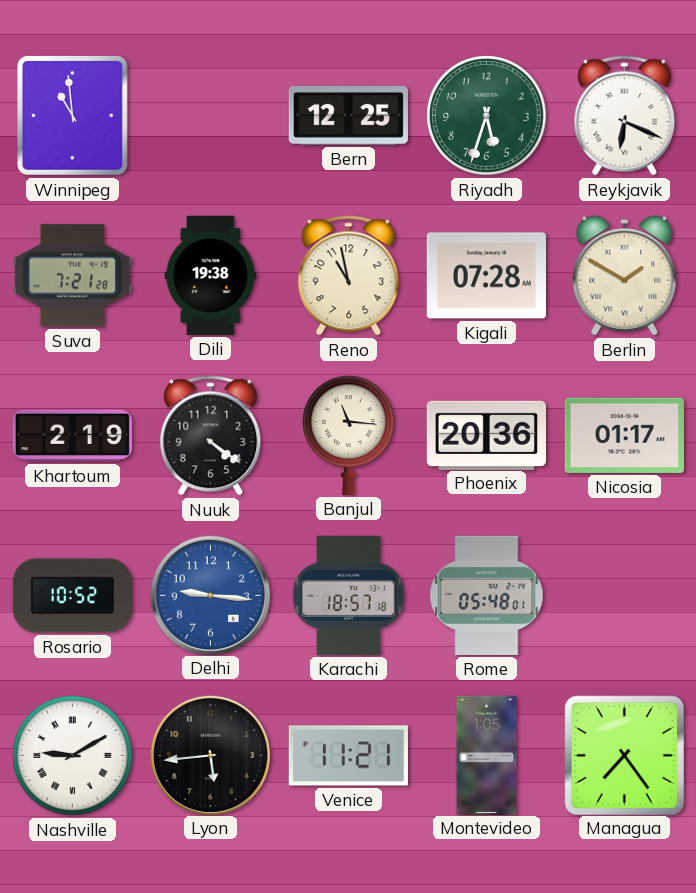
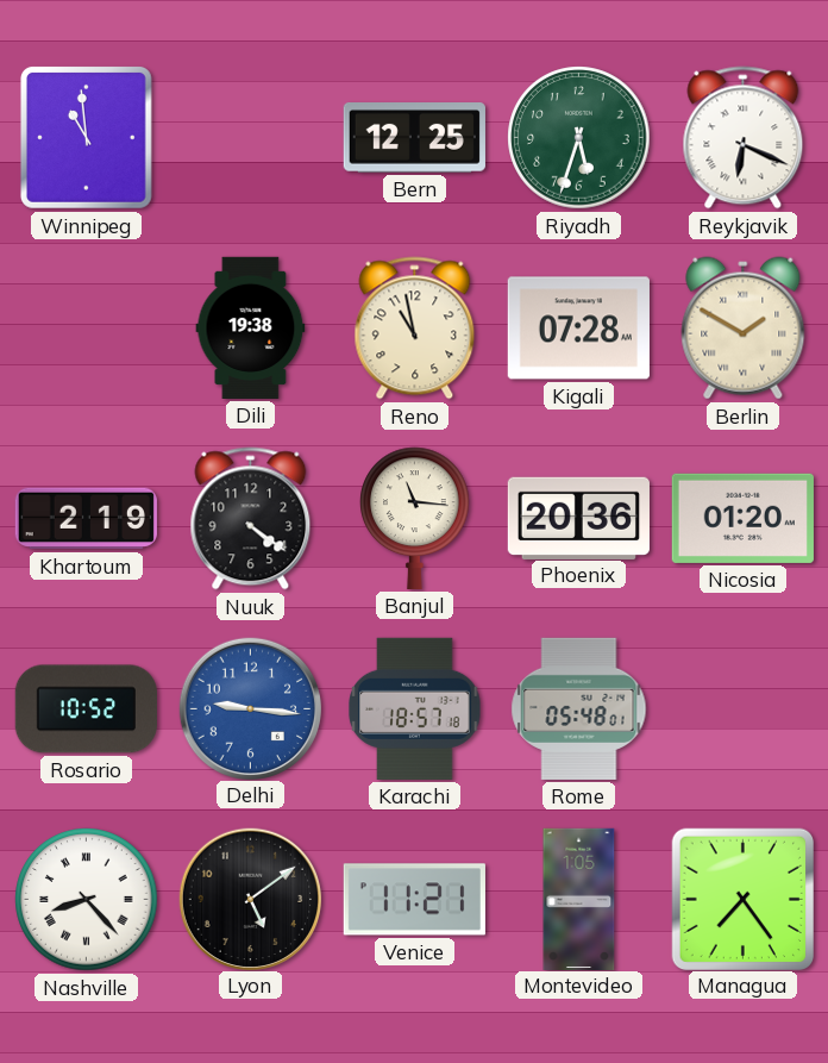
Suva: 7:21 -> none
Nicosia: 01:17 -> 01:20
Nashville: 9:10 -> 8:23
Lyon: 5:44 -> 5:09
